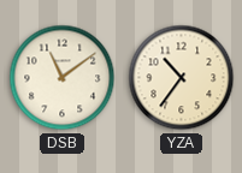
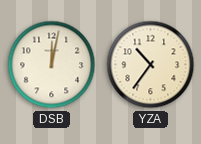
DSB: 11:09 -> 12:02
